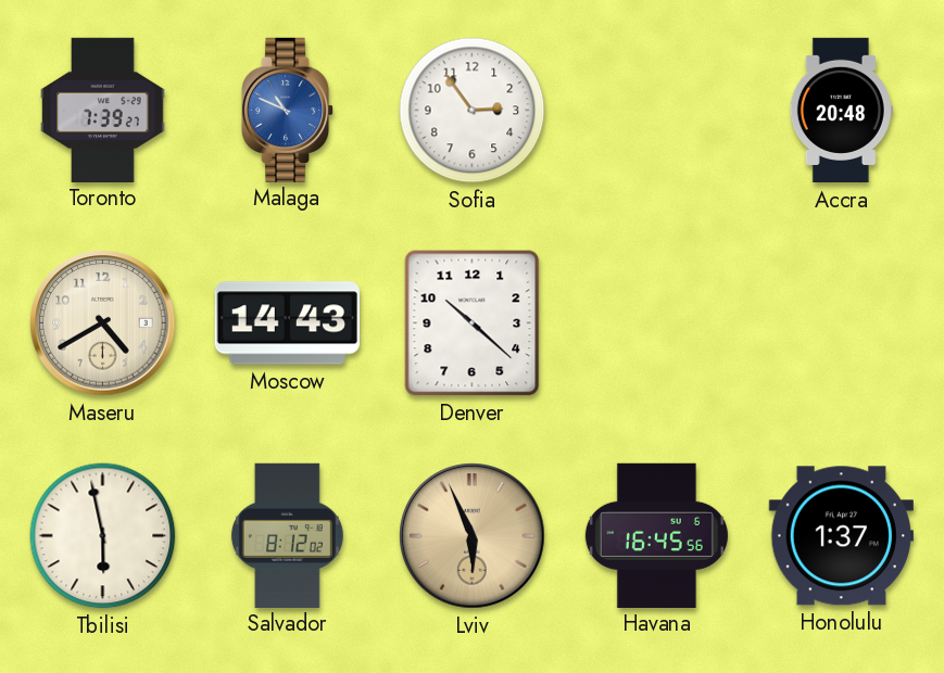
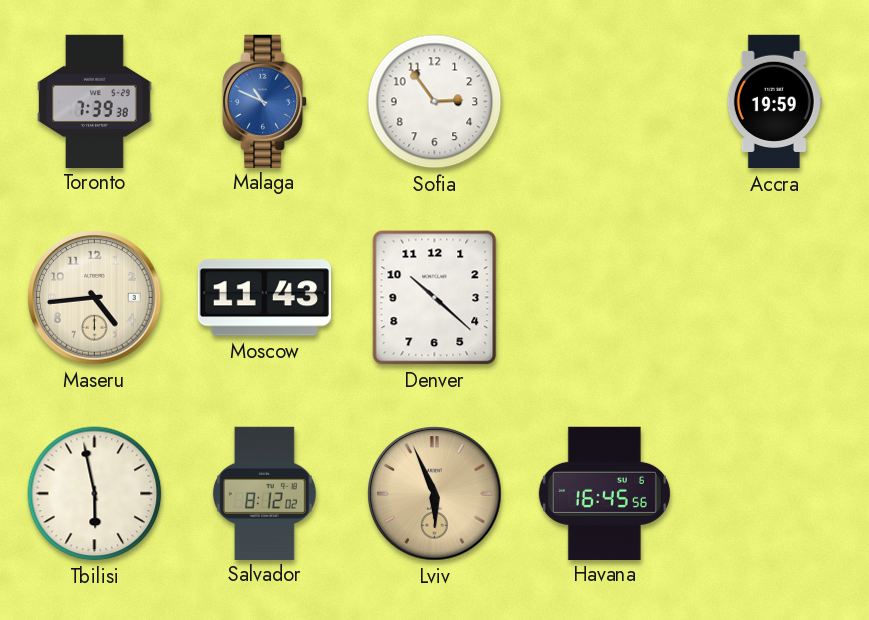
Toronto: 7:39:27 -> 7:39:38
Accra: 20:48 -> 19:59
Maseru: 4:40 -> 4:44
Moscow: 14:43 -> 11:43
Honolulu: 1:37 -> none
